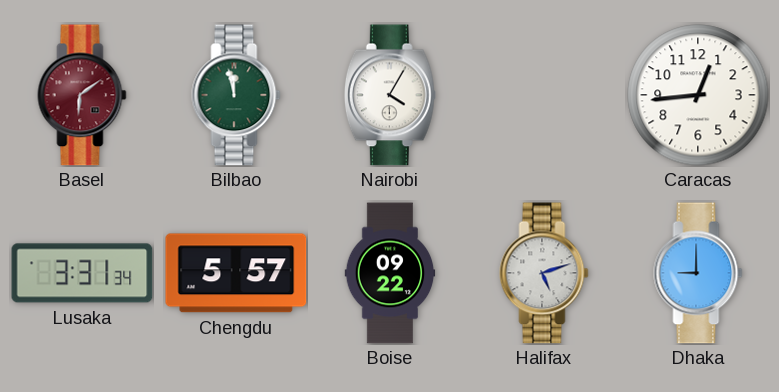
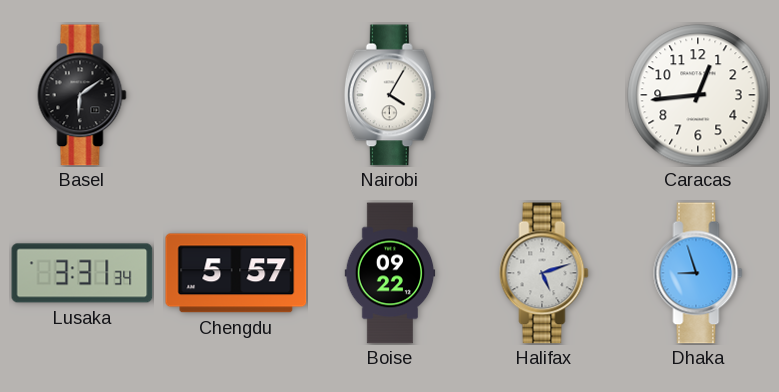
Basel dial: burgundy -> black
Bilbao: 11:58 -> none
Dhaka: 9:00 -> 8:57
